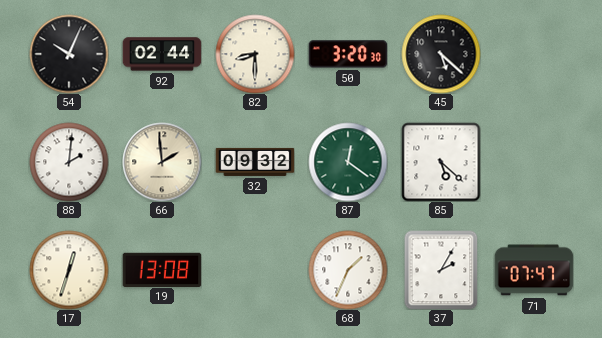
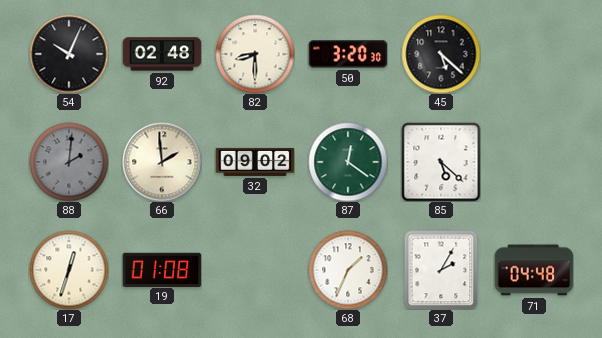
92: 02:44 -> 02:48
88 dial: white -> grey
32: 09:32 -> 09:02
19: 13:08 -> 01:08
71: 07:47 -> 04:48
